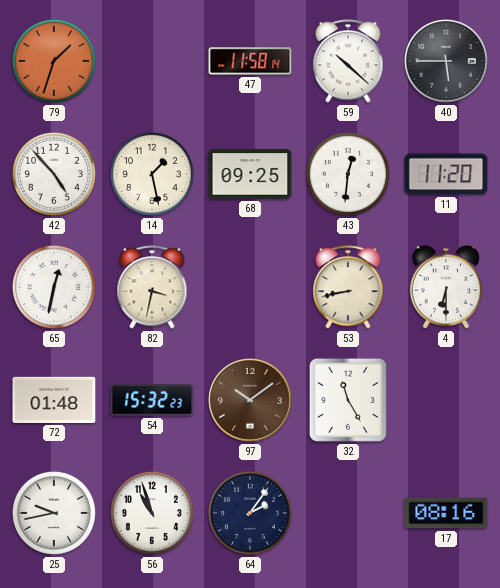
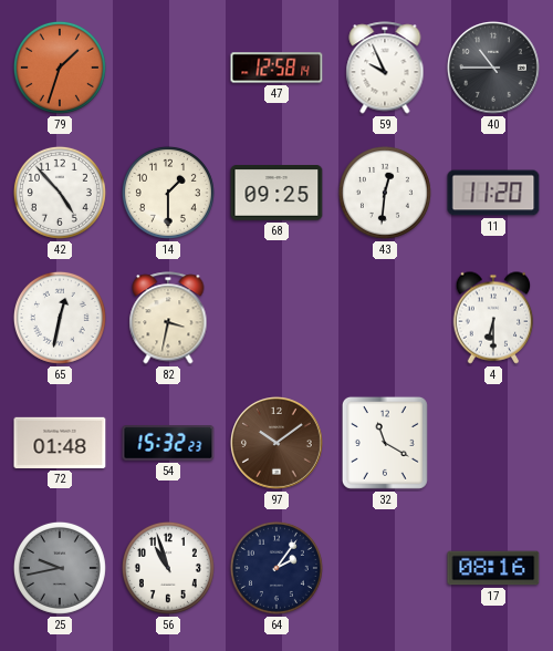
47: 11:58 -> 12:58
59: 10:22 -> 9:56
40: 5:45 -> 10:45
14: 1:28 -> 1:30
53: 8:43 -> none
32: 11:25 -> 11:20
25 dial: white -> grey
